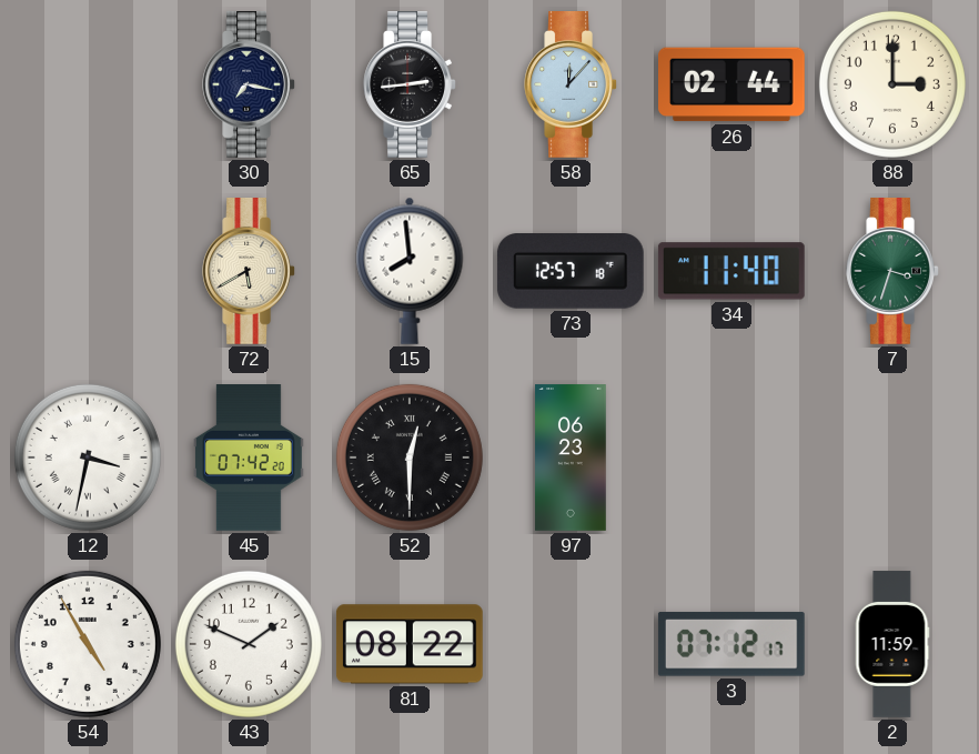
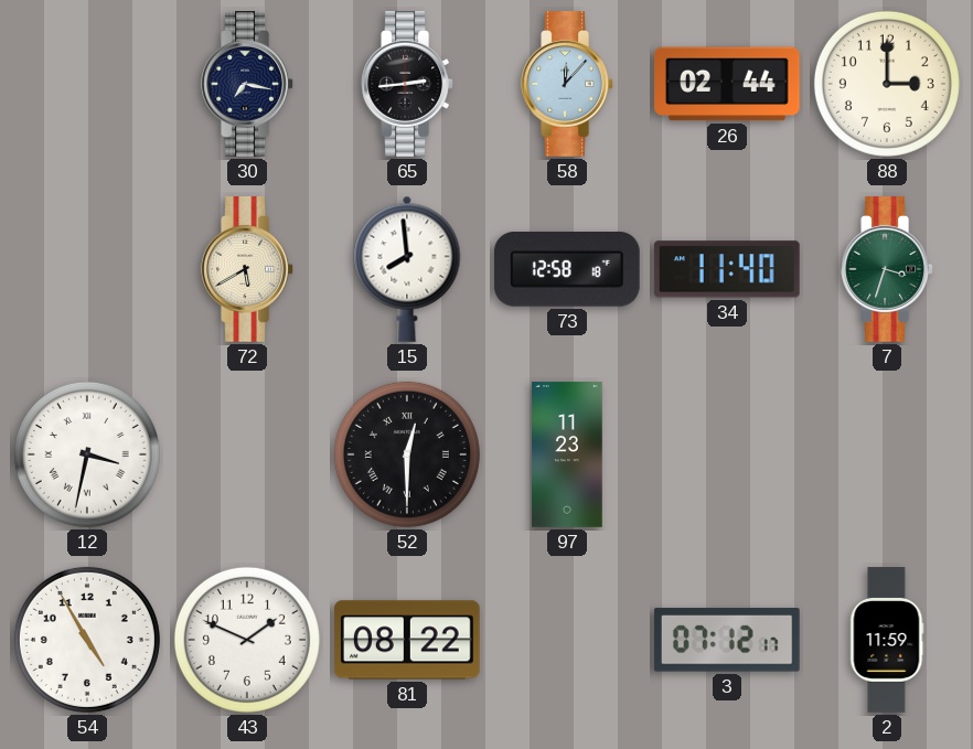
73: 12:57 -> 12:58
45: 07:42 -> none
97: 06:23 -> 11:23
